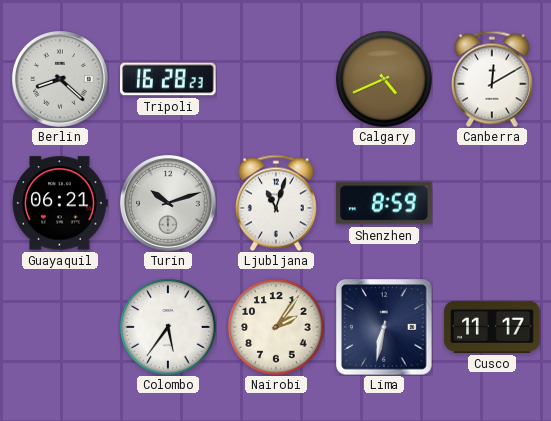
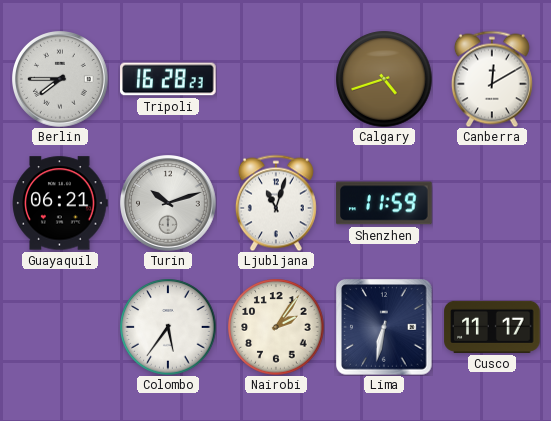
Berlin: 8:22 -> 7:45
Calgary: 4:41 -> 4:42
Shenzhen: 8:59 -> 11:59
